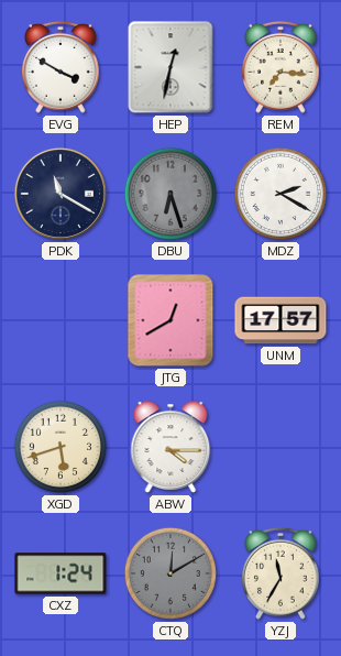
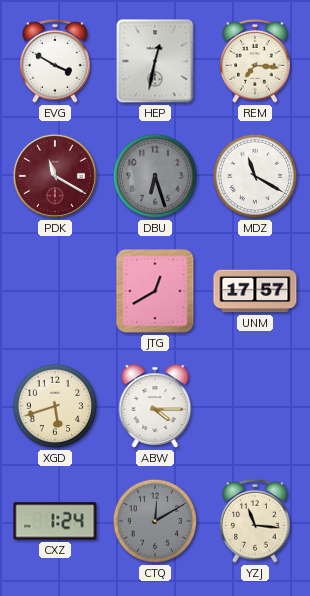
PDK dial: navy -> burgundy
MDZ: 2:20 -> 11:20
YZJ: 11:35 -> 11:16
